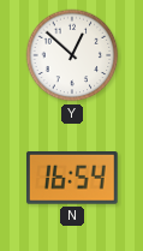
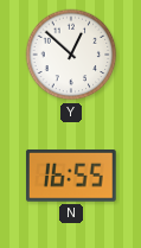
N: 16:54 -> 16:55
